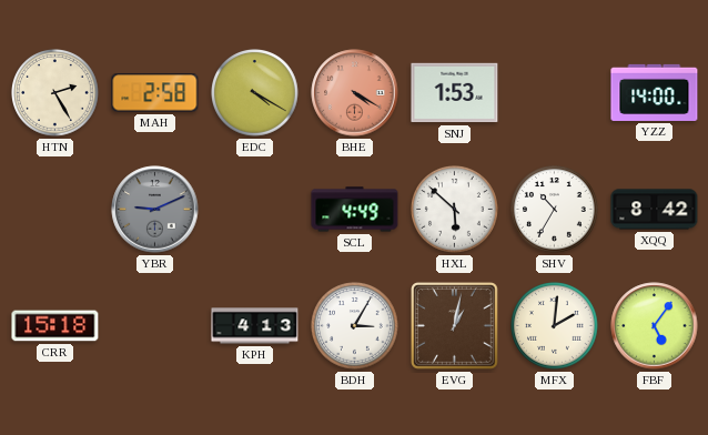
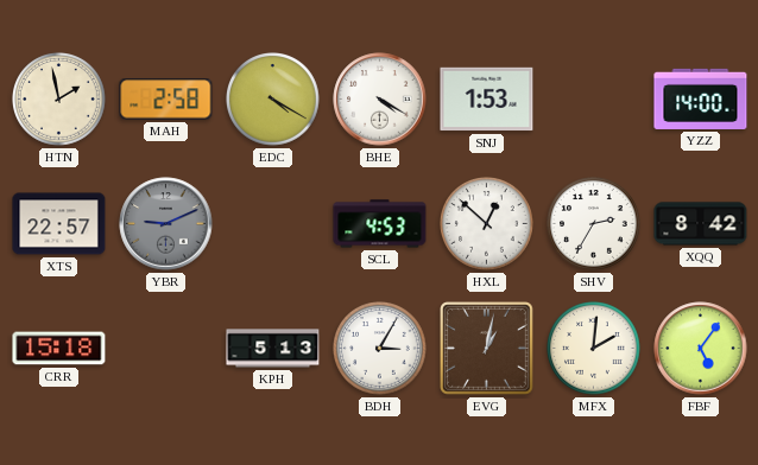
HTN: 2:25 -> 1:58
BHE dial: salmon -> white
XTS: none -> 22:57
SCL: 4:49 -> 4:53
HXL: 5:52 -> 12:52
SHV: 10:35 -> 2:35
KPH: 4:13 -> 5:13
